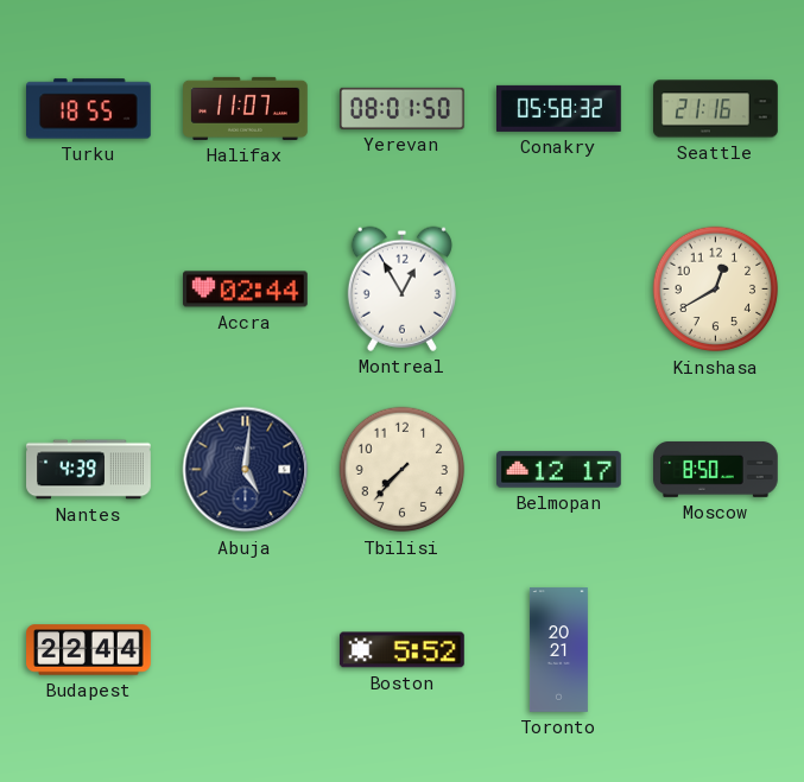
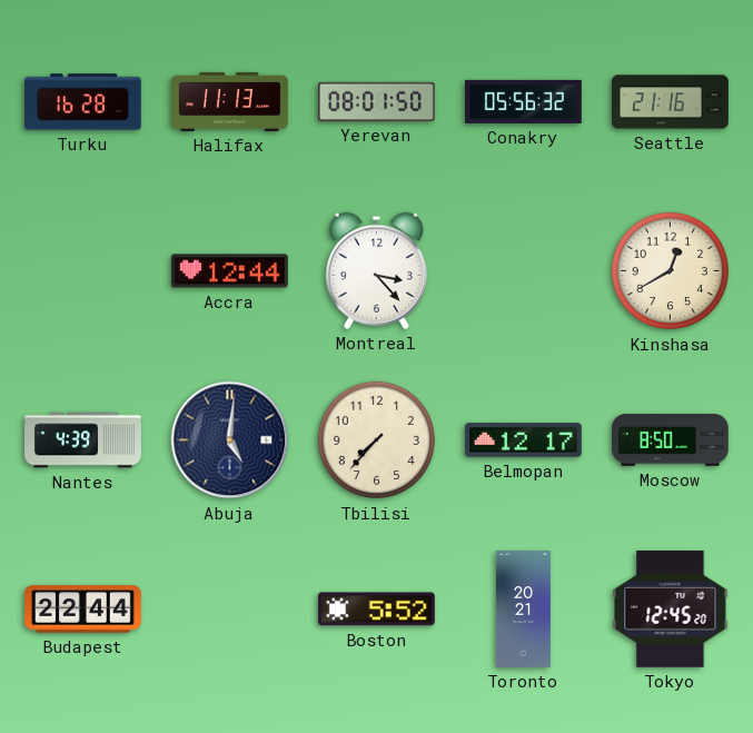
Turku: 18:55 -> 16:28
Halifax: 11:07 -> 11:13
Conakry: 05:58 -> 05:56
Accra: 02:44 -> 12:44
Montreal: 12:55 -> 3:23
Tokyo: none -> 12:45
